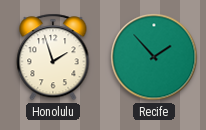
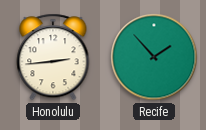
Honolulu: 1:57 -> 2:44
